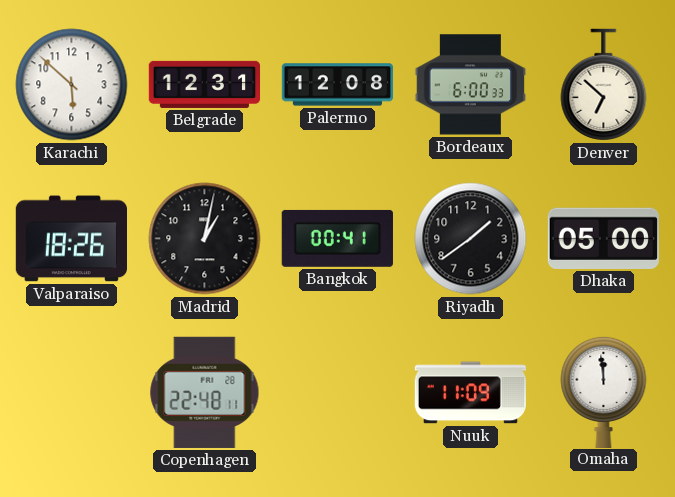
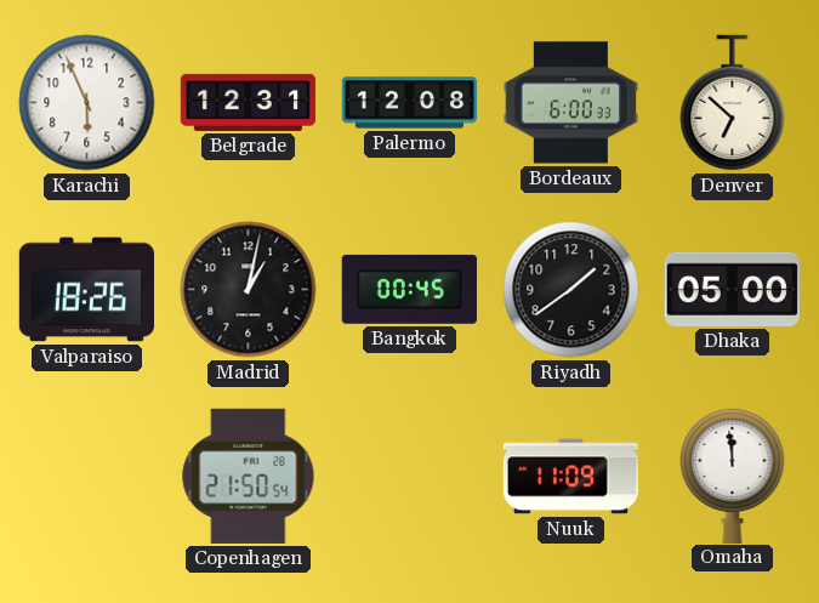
Karachi: 5:52 -> 5:56
Bangkok: 00:41 -> 00:45
Copenhagen: 22:48 -> 21:50
